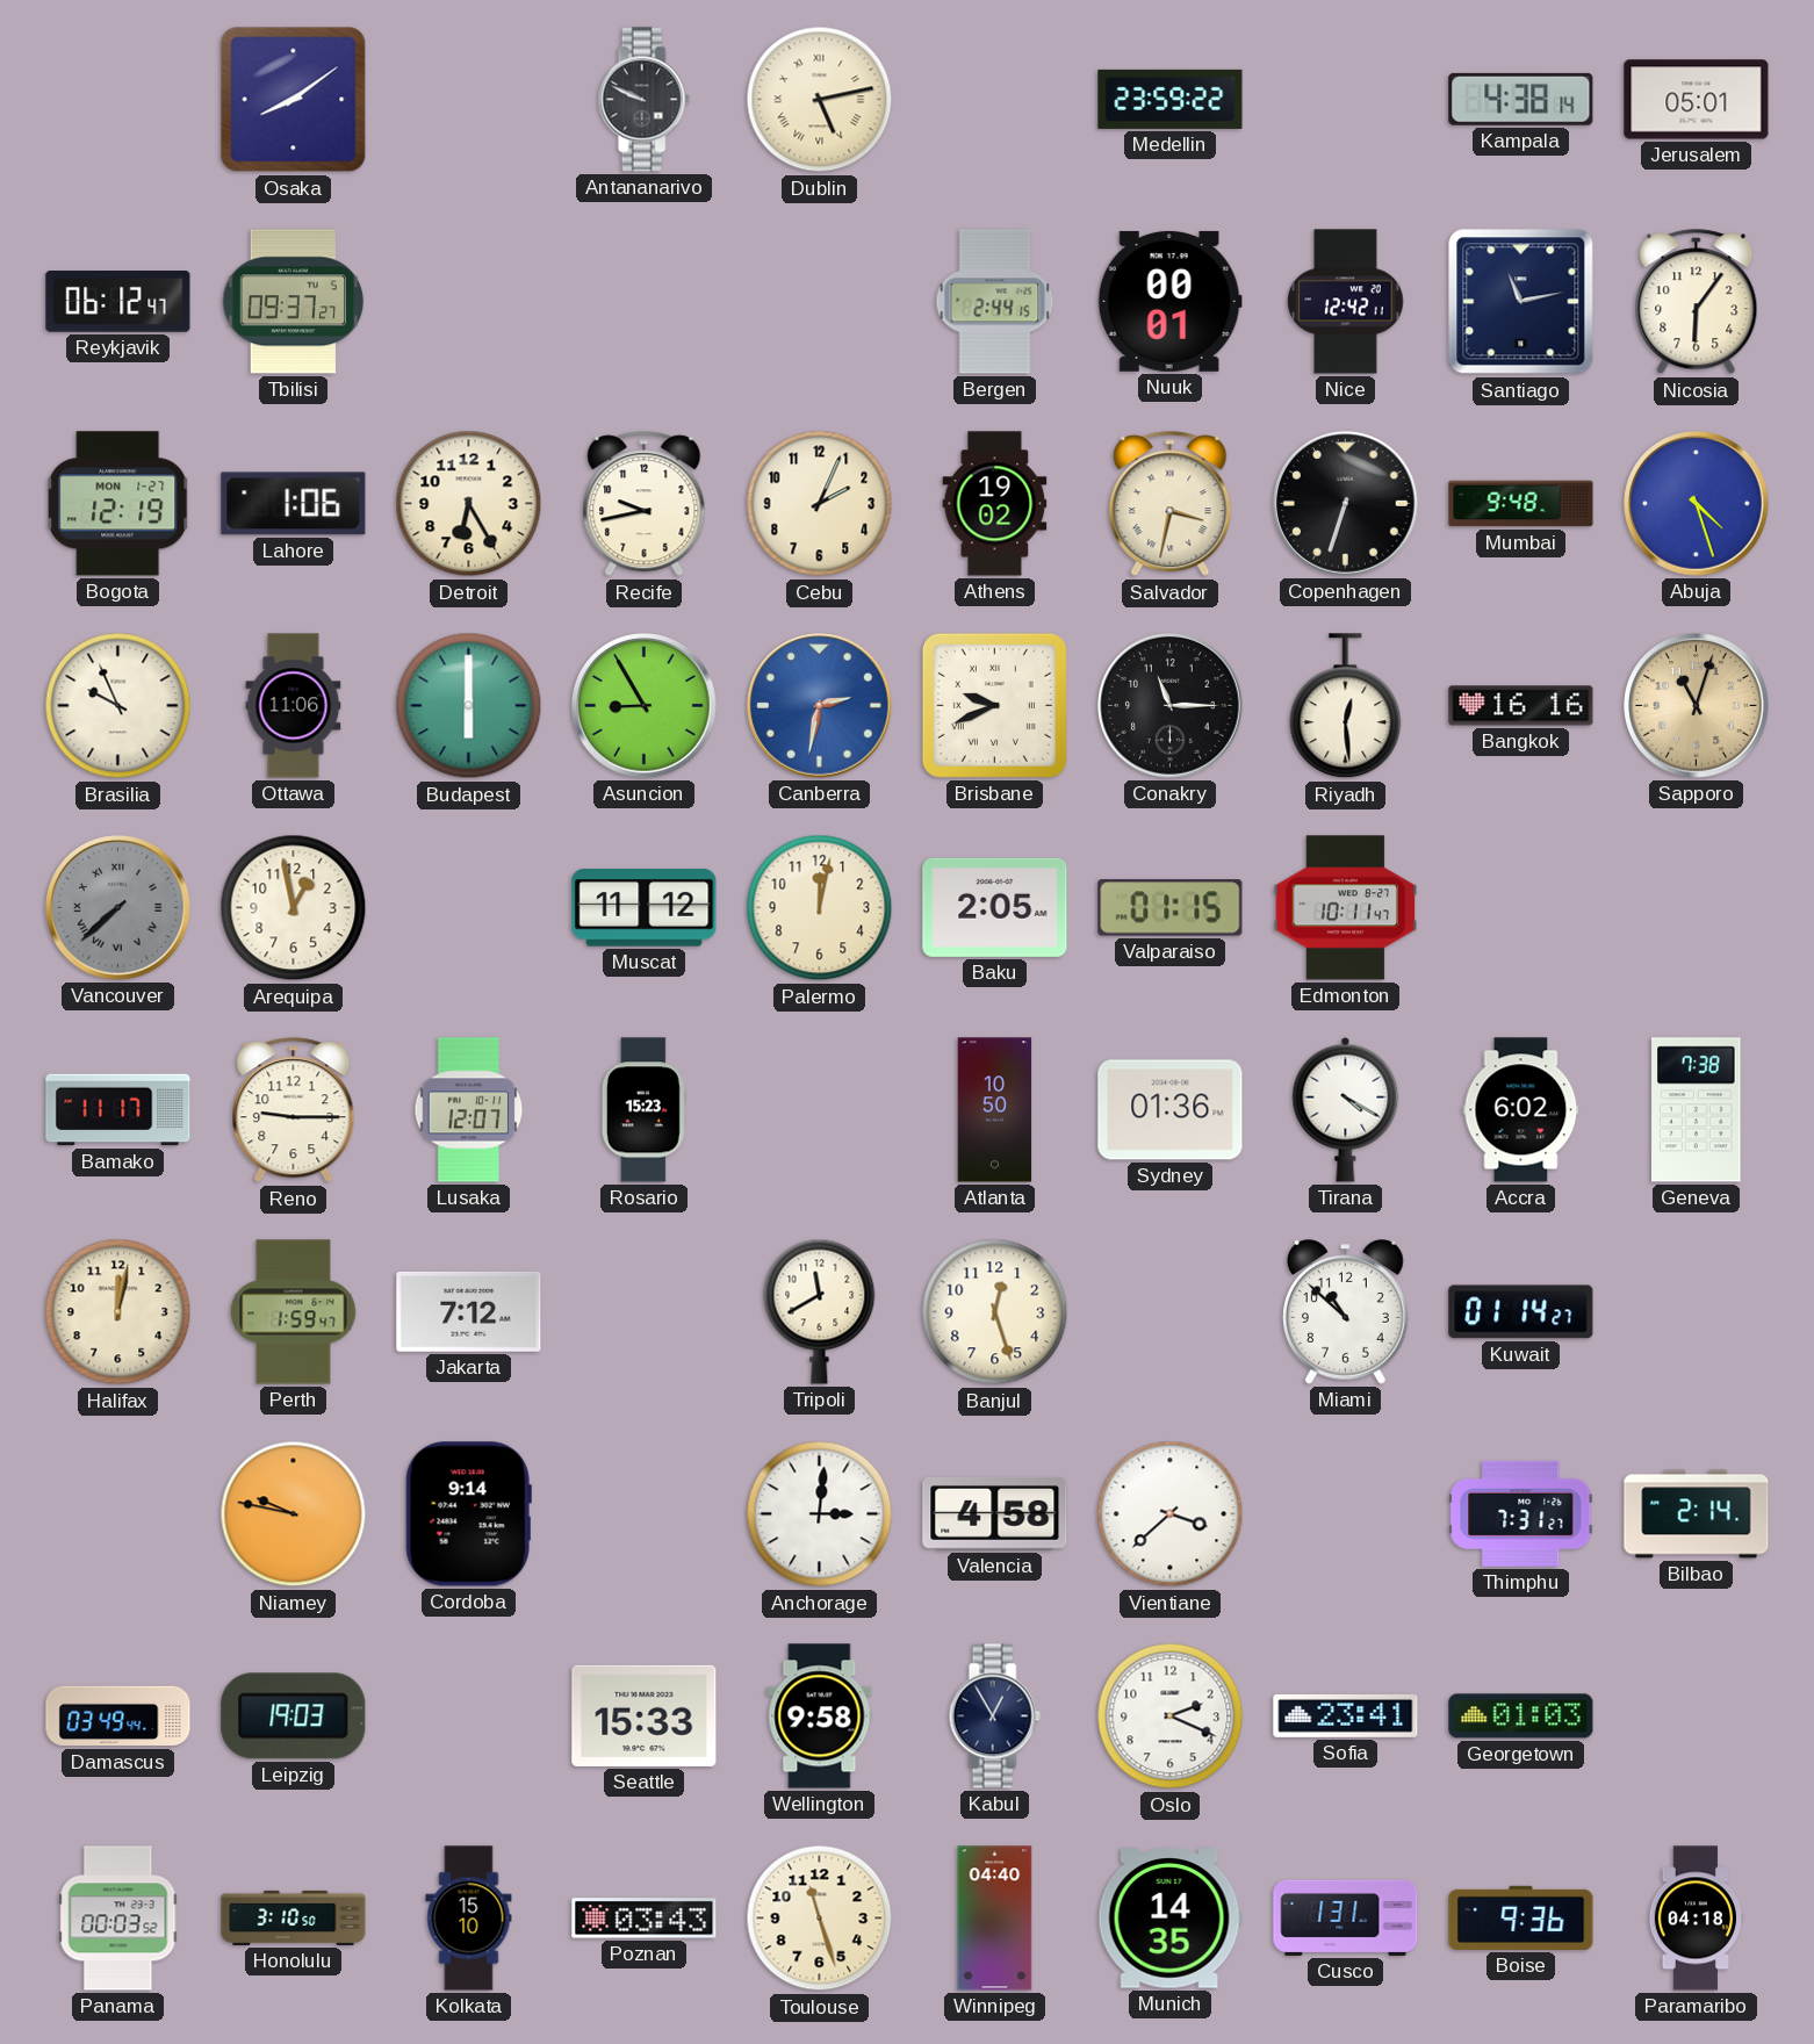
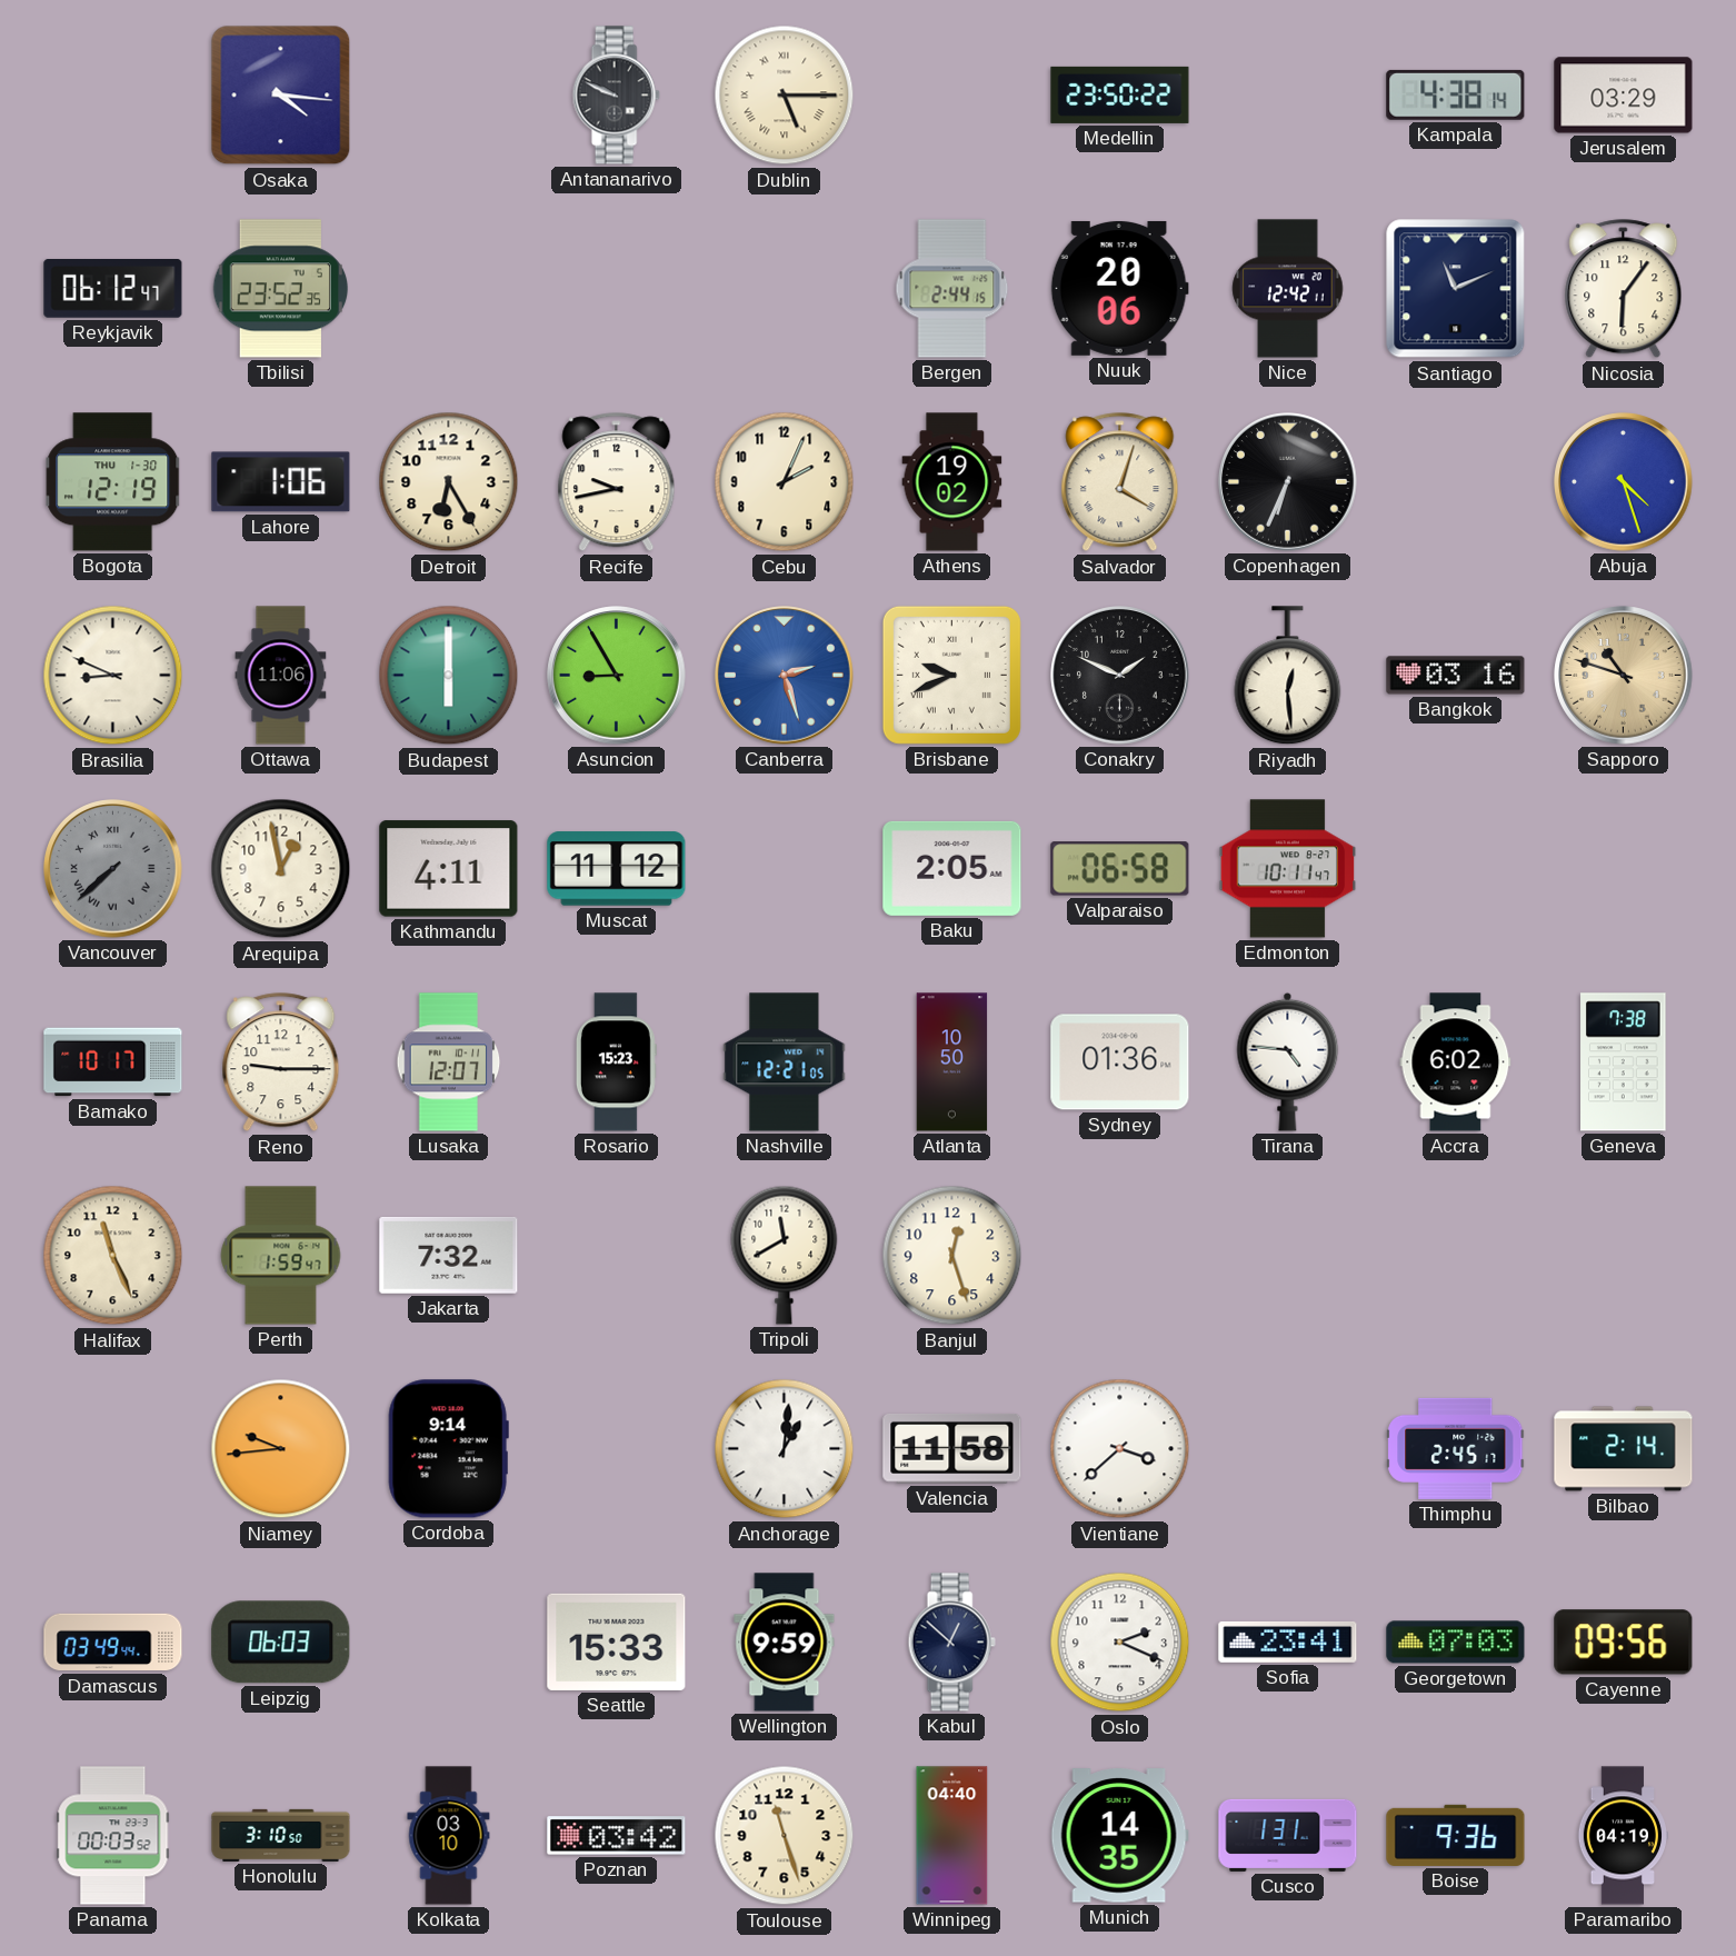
Osaka: 8:09 -> 4:16
Dublin: 5:13 -> 5:15
Medellin: 23:59 -> 23:50
Jerusalem: 05:01 -> 03:29
Tbilisi: 09:37 -> 23:52
Nuuk: 00:01 -> 20:06
Santiago: 11:13 -> 11:11
Bogota date: MON 1-27 -> THU 1-30
Salvador: 3:32 -> 4:03
Copenhagen: 6:33 -> 6:34
Mumbai: 9:48 -> none
Brasilia: 9:56 -> 8:49
Canberra: 2:32 -> 2:27
Conakry: 11:15 -> 1:49
Bangkok: 16:16 -> 03:16
Sapporo: 11:03 -> 10:48
Kathmandu: none -> 4:11
Palermo: 12:02 -> none
Valparaiso: 01:15 -> 06:58
Bamako: 11:17 -> 10:17
Nashville: none -> 12:21
Tirana: 4:20 -> 4:46
Halifax: 12:02 -> 11:26
Jakarta: 7:12 -> 7:32
Miami: 10:52 -> none
Kuwait: 01:14 -> none
Niamey: 9:47 -> 9:44
Anchorage: 3:01 -> 1:01
Valencia: 4:58 -> 11:58
Thimphu: 7:31 -> 2:45
Leipzig: 19:03 -> 06:03
Wellington: 9:58 -> 9:59
Kabul: 12:55 -> 12:52
Georgetown: 01:03 -> 07:03
Cayenne: none -> 09:56
Kolkata: 15:10 -> 03:10
Poznan: 03:43 -> 03:42
Paramaribo: 04:18 -> 04:19
